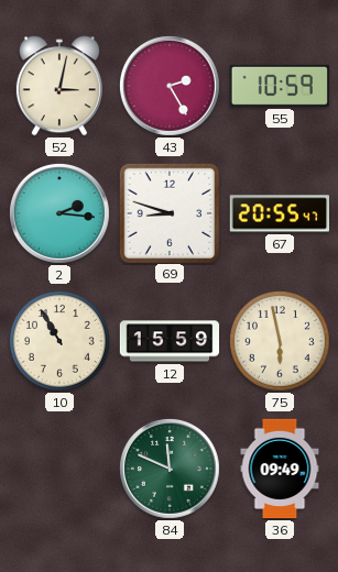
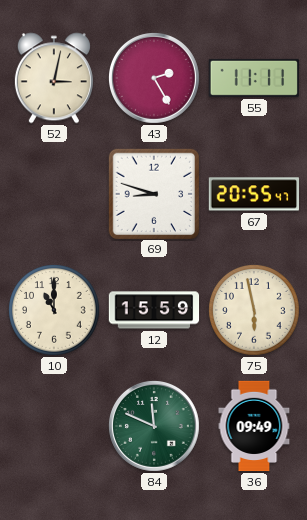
55: 10:59 -> 11:11
2: 2:16 -> none
10: 10:55 -> 11:00
